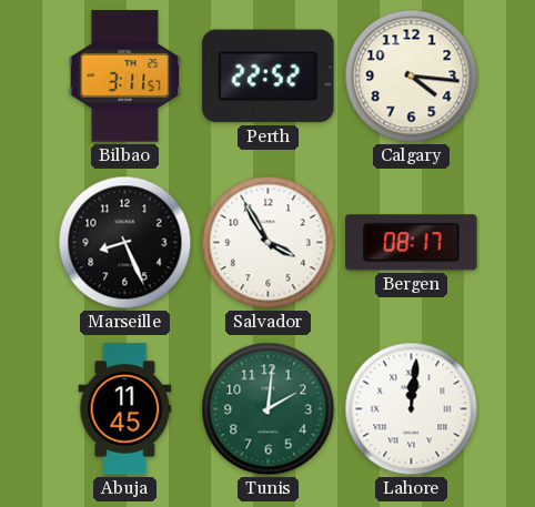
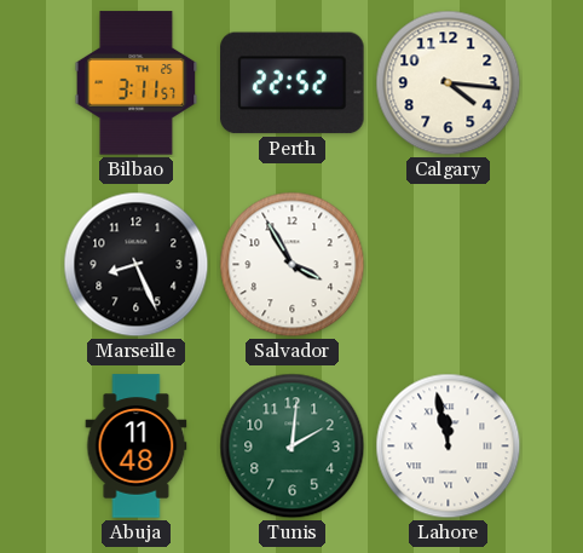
Bergen: 08:17 -> none
Abuja: 11:45 -> 11:48
Lahore: 12:01 -> 11:58
